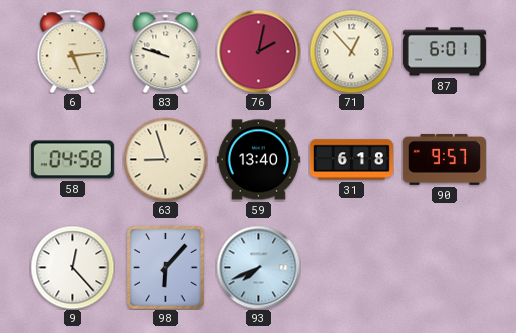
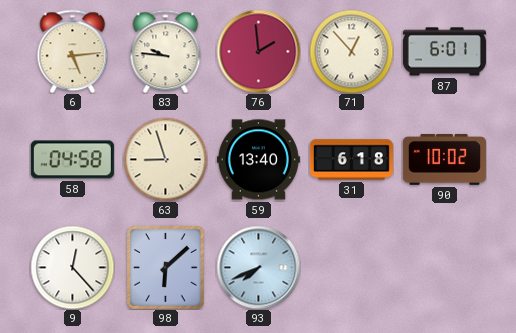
83: 9:48 -> 9:46
76: 2:02 -> 1:59
90: 9:57 -> 10:02
98: 6:07 -> 6:08
